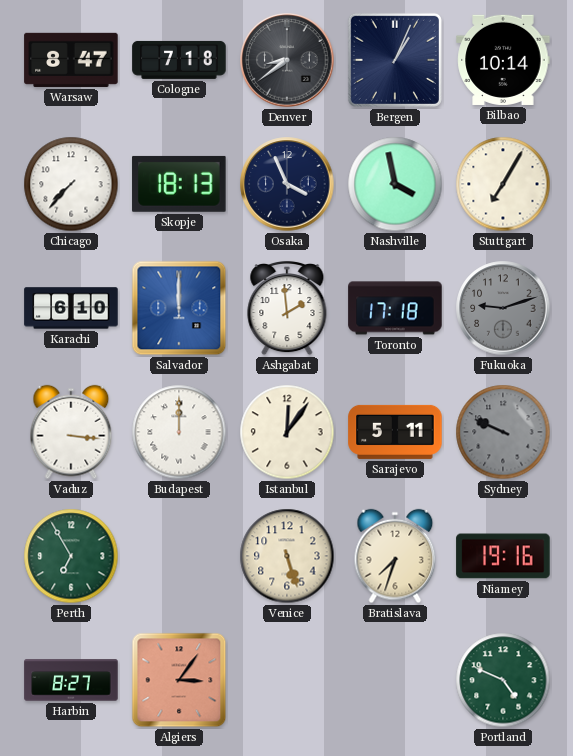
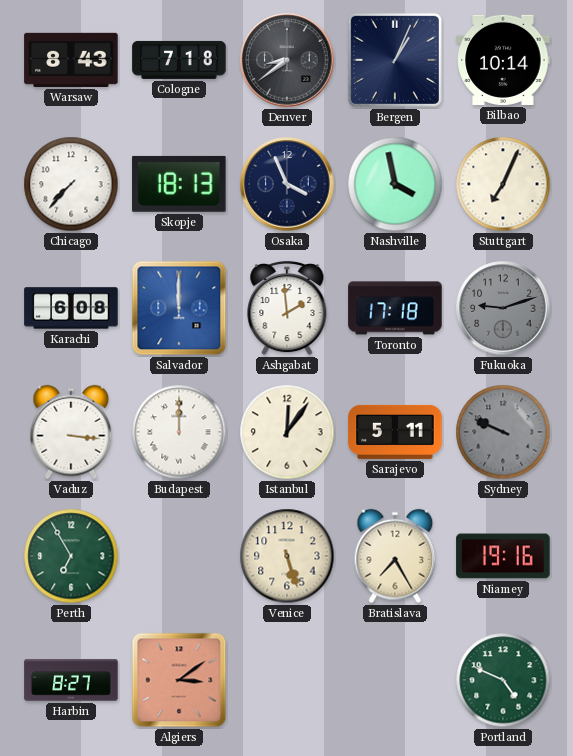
Warsaw: 8:47 -> 8:43
Stuttgart: 7:05 -> 7:04
Karachi: 6:10 -> 6:08
Bratislava: 7:33 -> 7:25
Algiers: 3:06 -> 3:09
